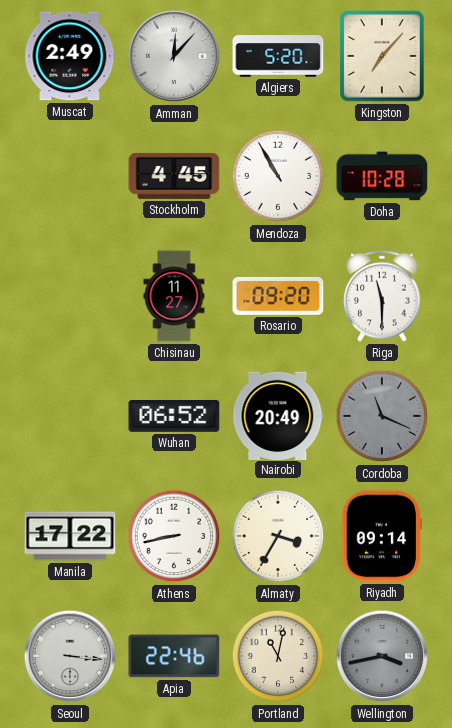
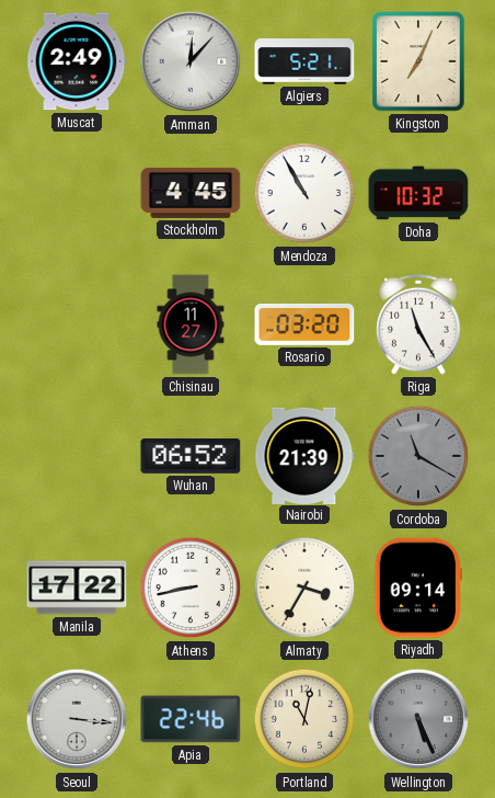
Algiers: 5:20 -> 5:21
Kingston: 7:07 -> 7:04
Doha: 10:28 -> 10:32
Rosario: 09:20 -> 03:20
Riga: 11:30 -> 11:25
Nairobi: 20:49 -> 21:39
Cordoba: 11:19 -> 11:20
Wellington: 3:43 -> 5:26
